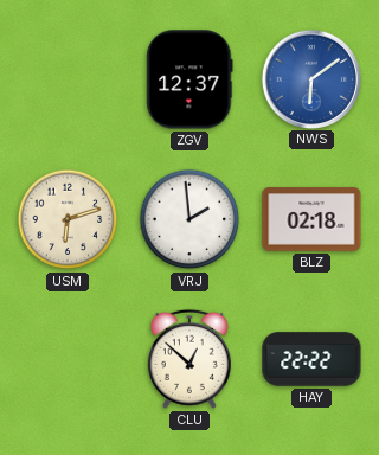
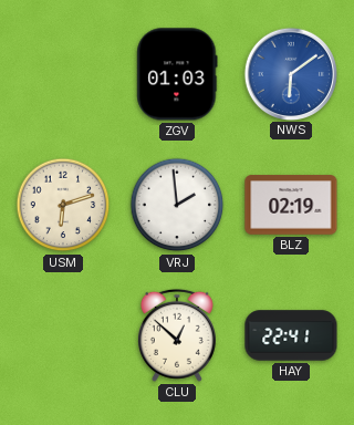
ZGV: 12:37 -> 01:03
BLZ: 02:18 -> 02:19
HAY: 22:22 -> 22:41
